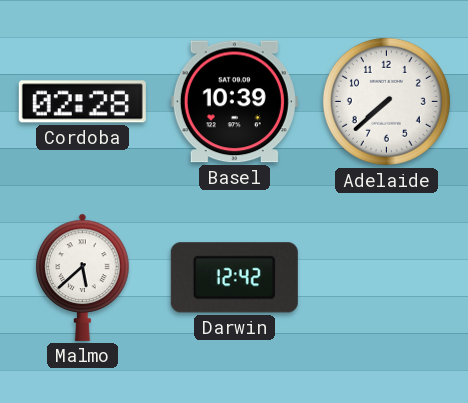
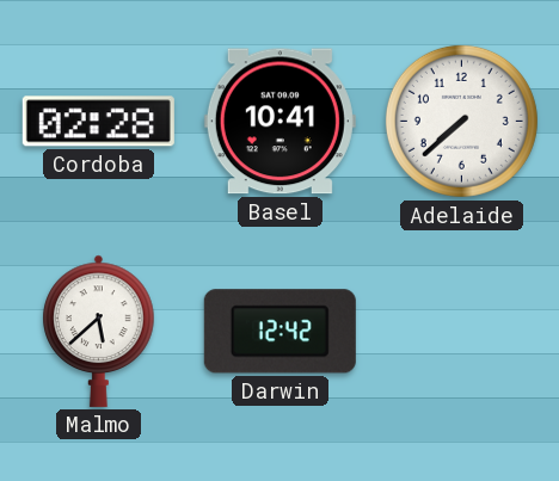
Basel: 10:39 -> 10:41
